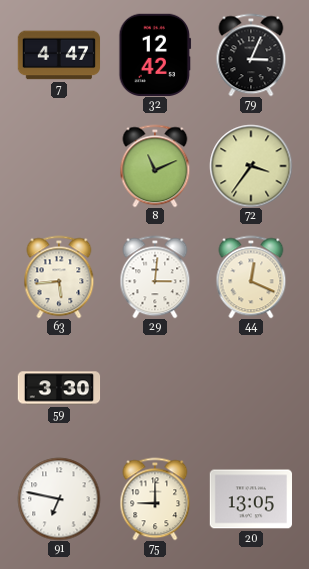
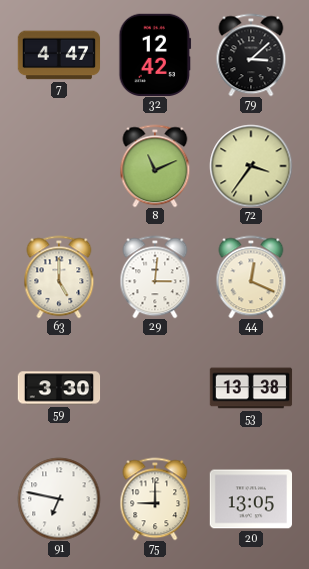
79: 3:04 -> 3:08
63: 5:44 -> 5:00
53: none -> 13:38
